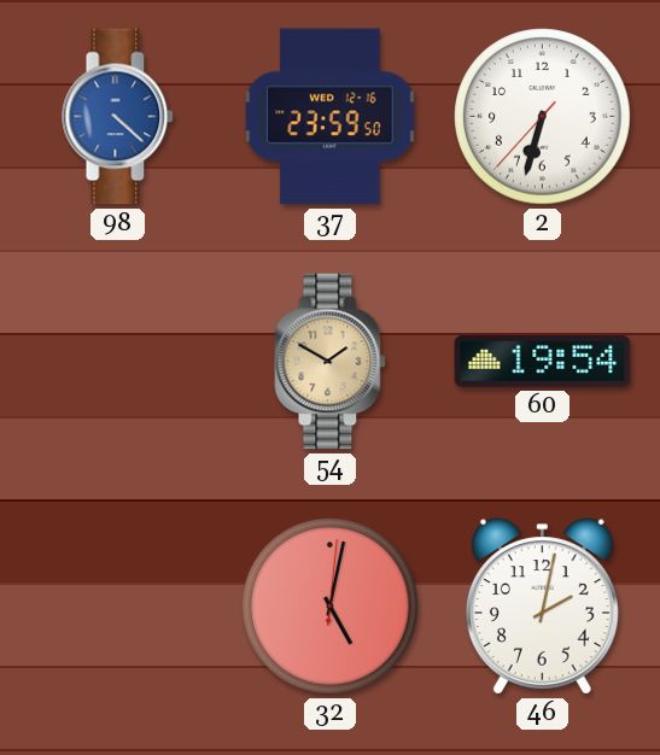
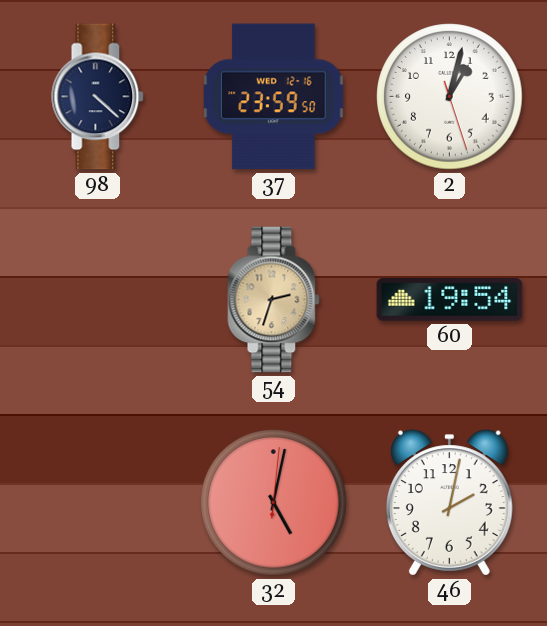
98 dial: blue -> navy
2: 6:32 -> 1:02
54: 1:50 -> 2:33
